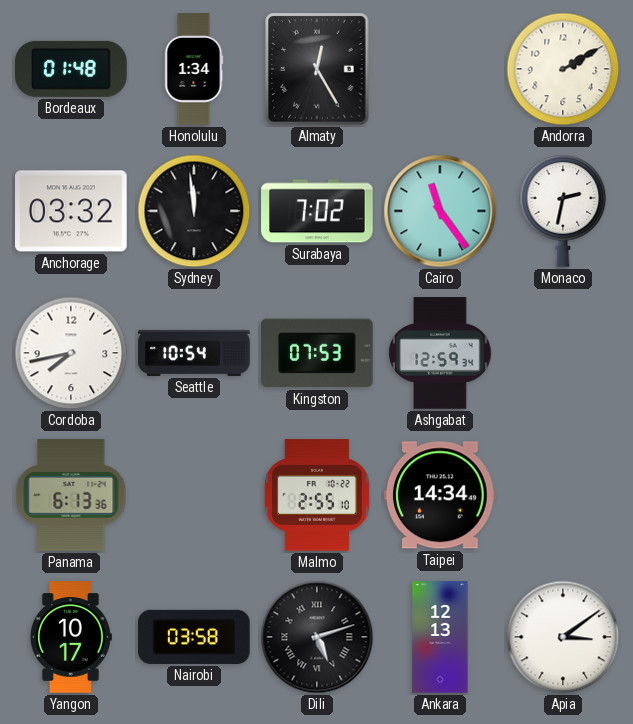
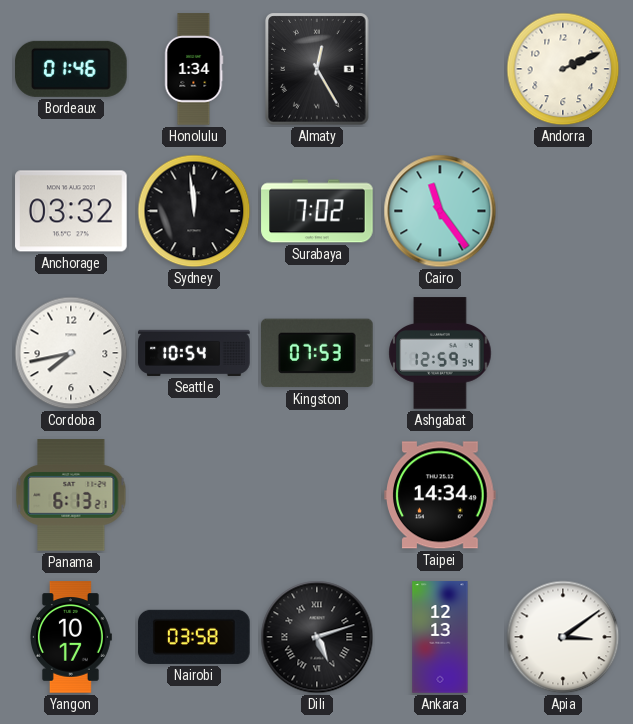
Bordeaux: 01:48 -> 01:46
Andorra: 2:10 -> 2:11
Monaco: 2:32 -> none
Panama: 6:13:36 -> 6:13:21
Malmo: 2:55 -> none
